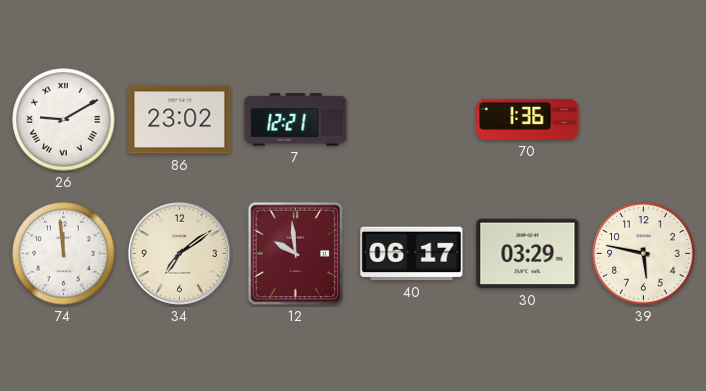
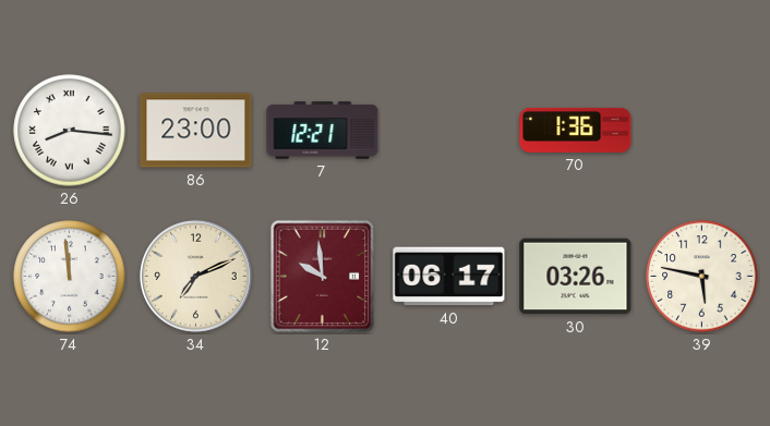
26: 9:10 -> 8:16
86: 23:02 -> 23:00
34: 7:09 -> 7:11
30: 03:29 -> 03:26
